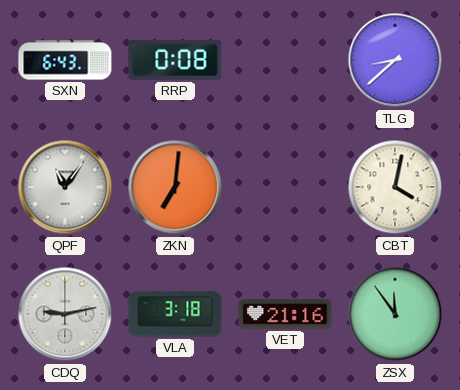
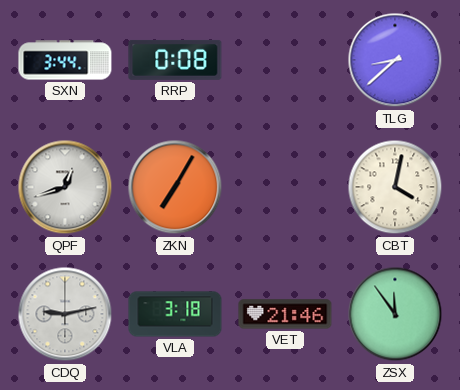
SXN: 6:43 -> 3:44
QPF: 11:06 -> 12:42
ZKN: 7:01 -> 7:05
VET: 21:16 -> 21:46
